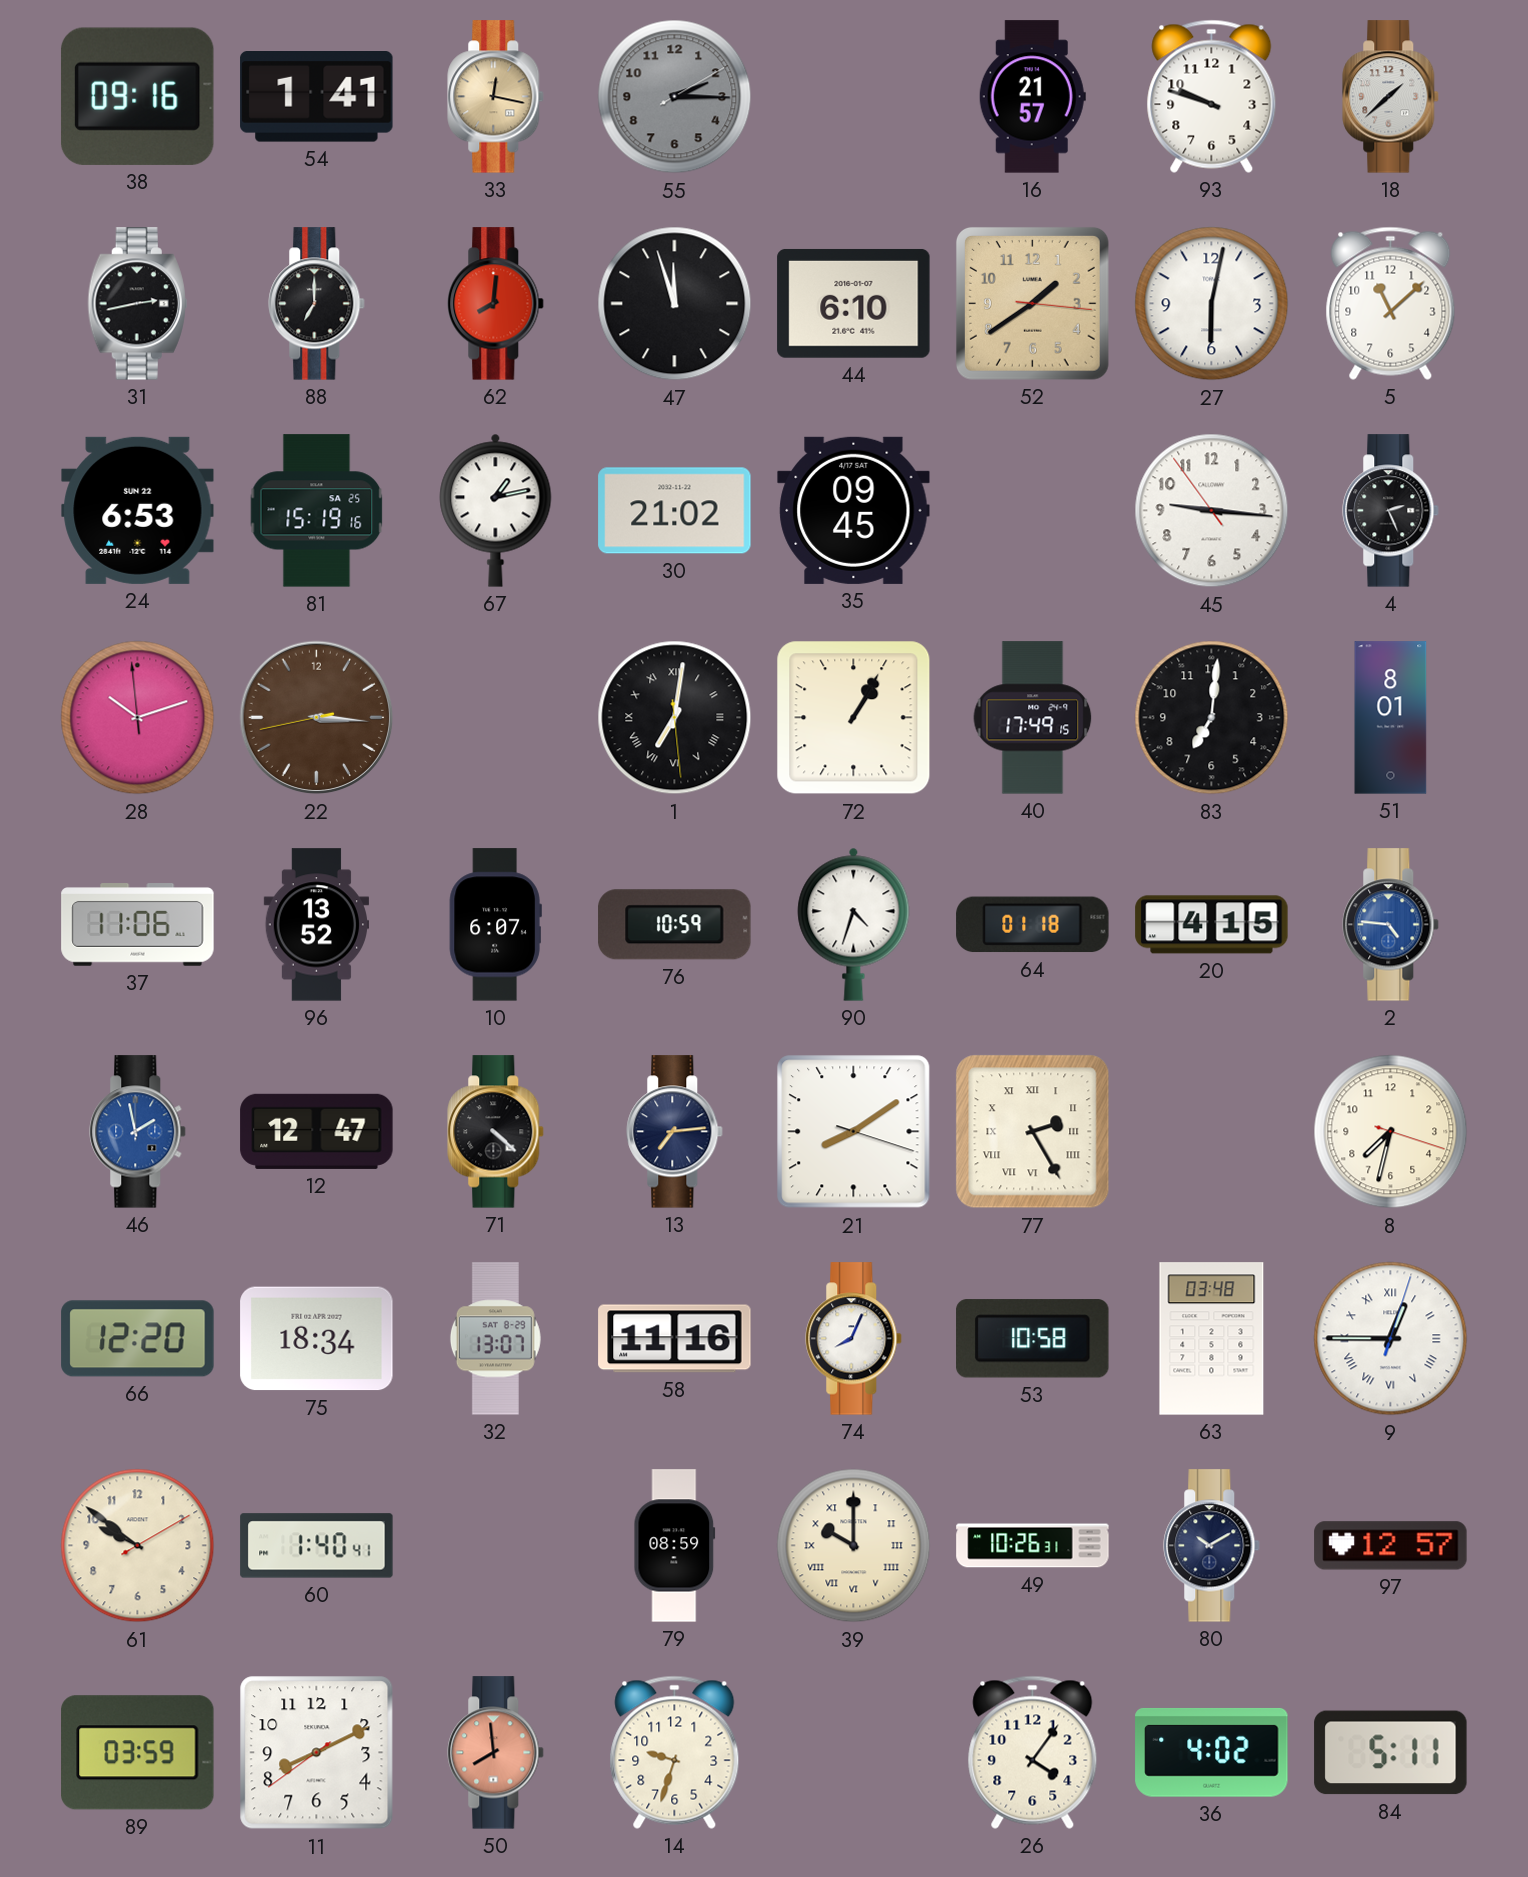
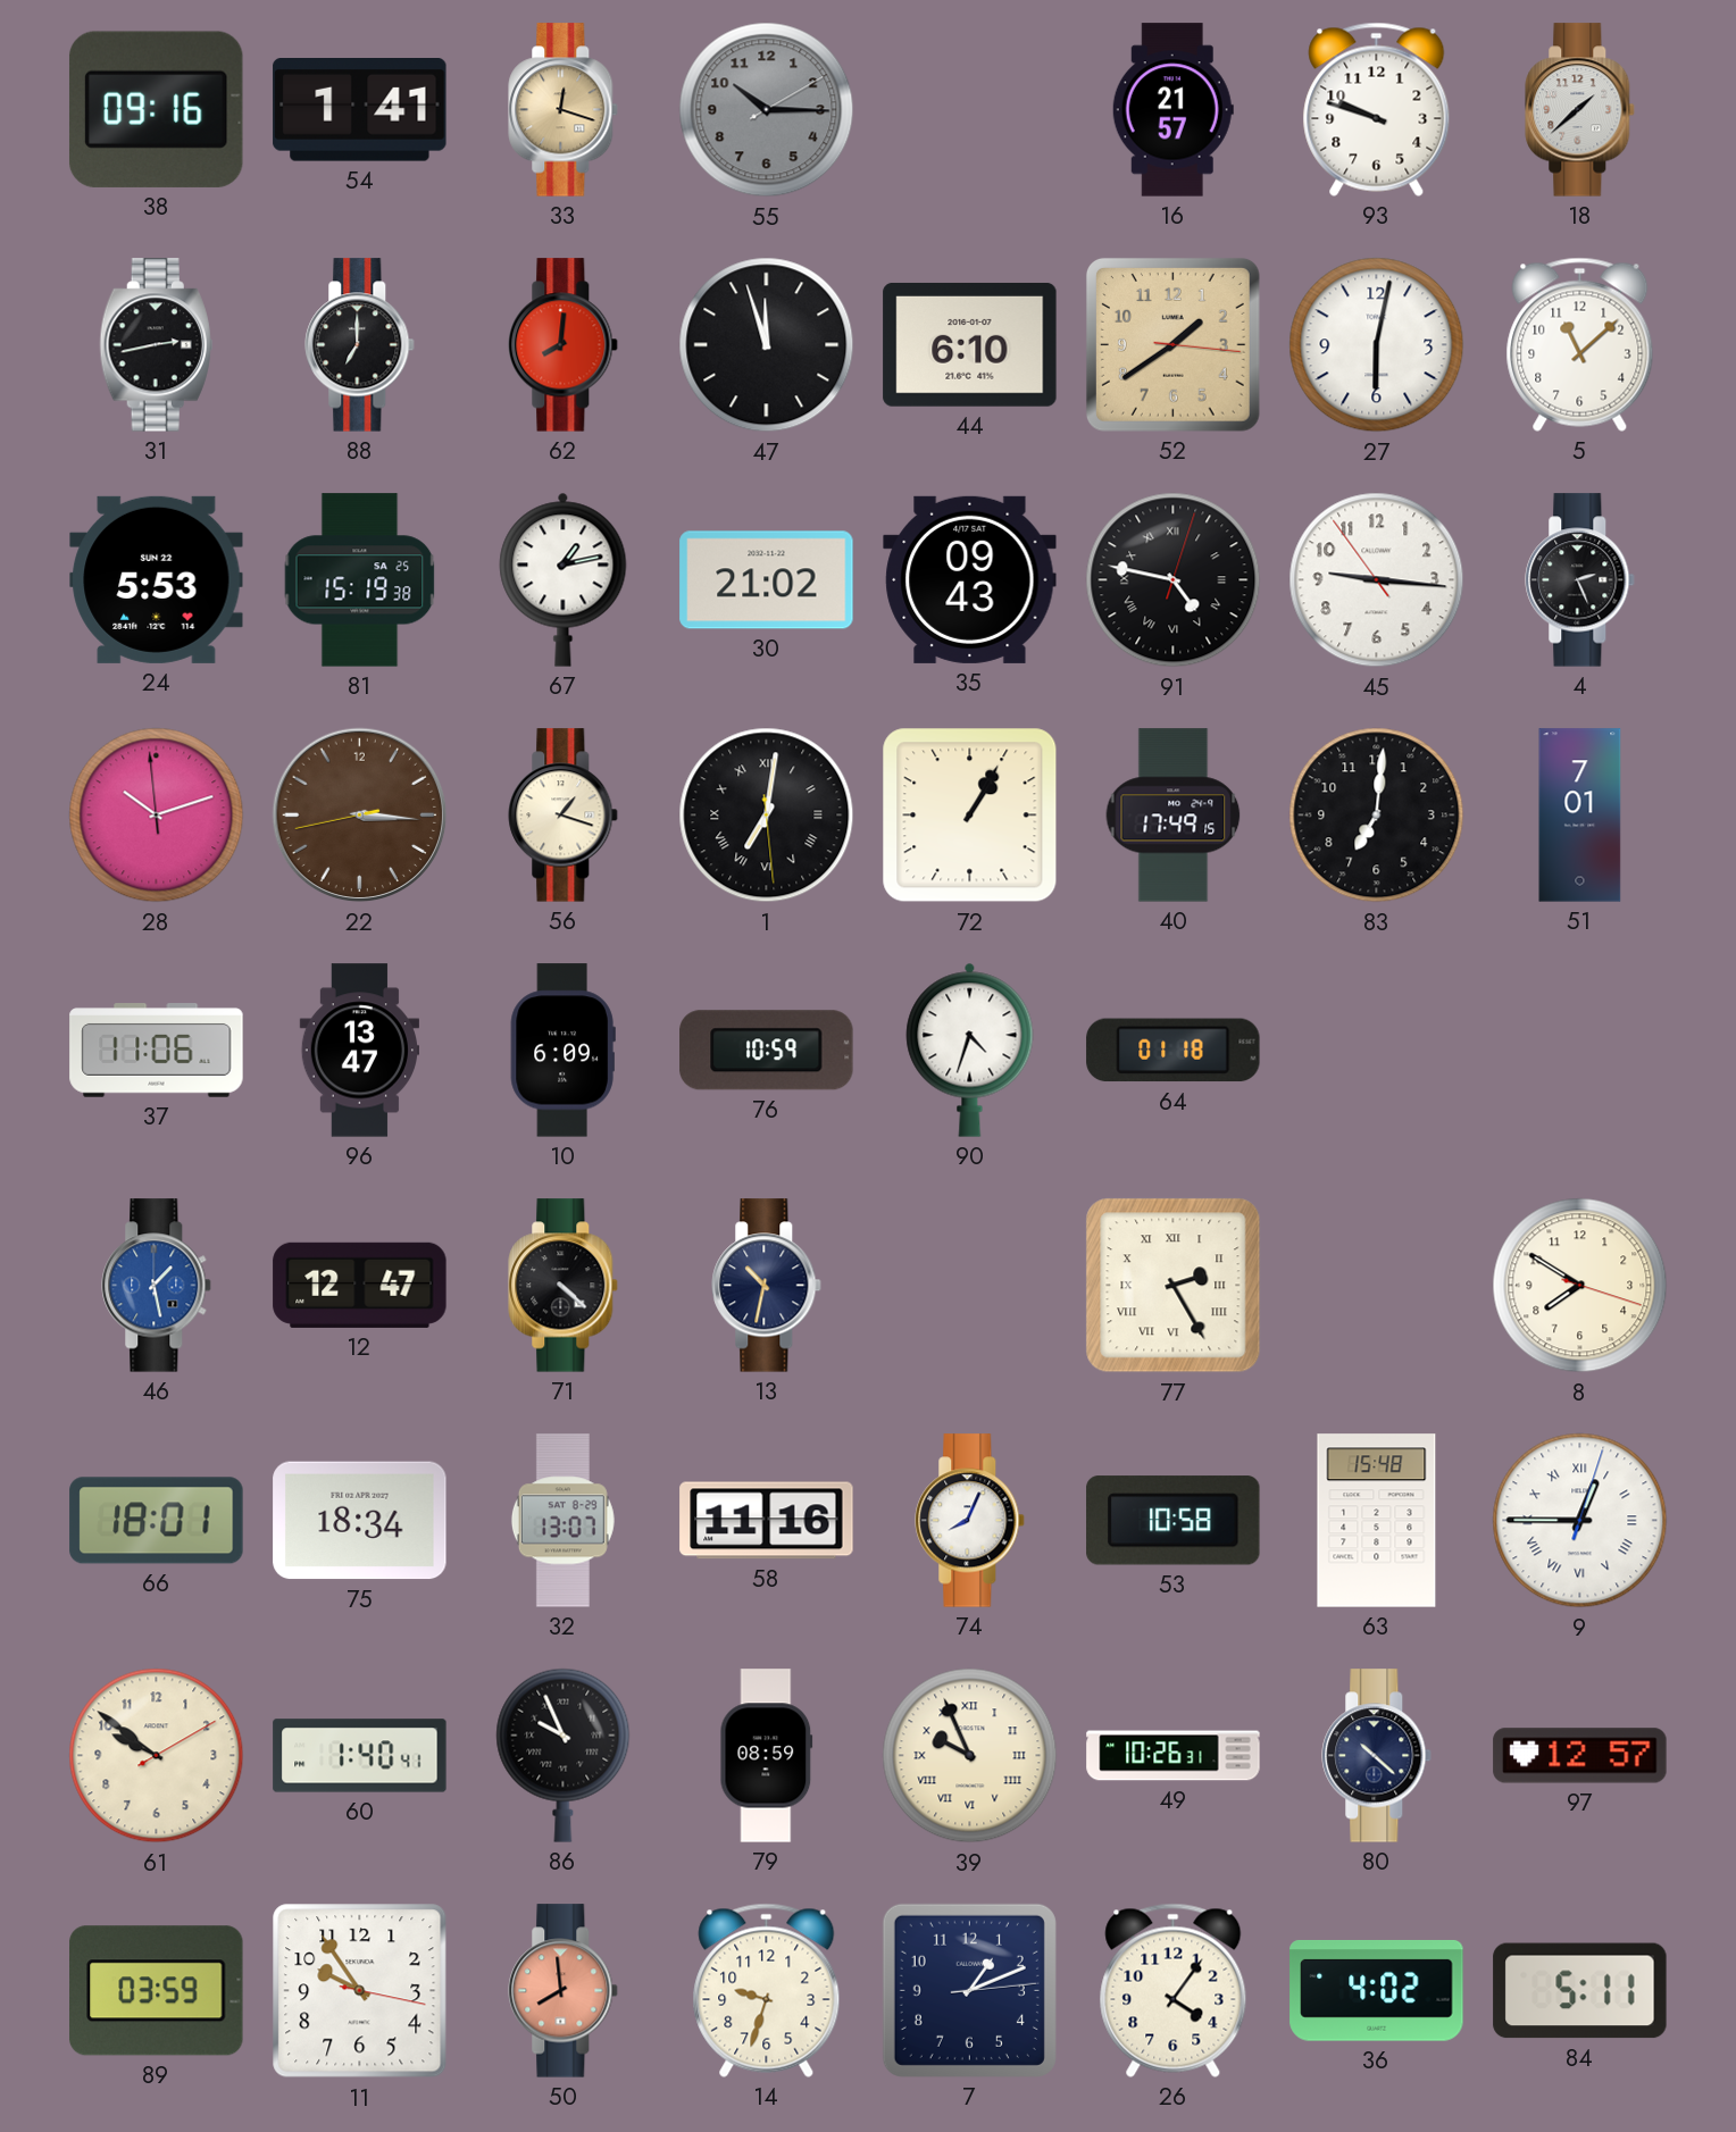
33: 12:17 -> 12:18
55: 2:15 -> 10:15
24: 6:53 -> 5:53
81: 15:19:16 -> 15:19:38
35: 09:45 -> 09:43
91: none -> 4:47
56: none -> 1:18
51: 8:01 -> 7:01
96: 13:52 -> 13:47
10: 6:07 -> 6:09
20: 4:15 -> none
2: 4:46 -> none
46: 1:58 -> 1:28
13: 7:14 -> 10:32
21: 8:09 -> none
8: 7:32 -> 7:50
66: 12:20 -> 18:01
63: 03:48 -> 15:48
86: none -> 9:56
39: 10:00 -> 9:56
80: 10:10 -> 10:22
11: 8:10 -> 9:54
7: none -> 1:11
